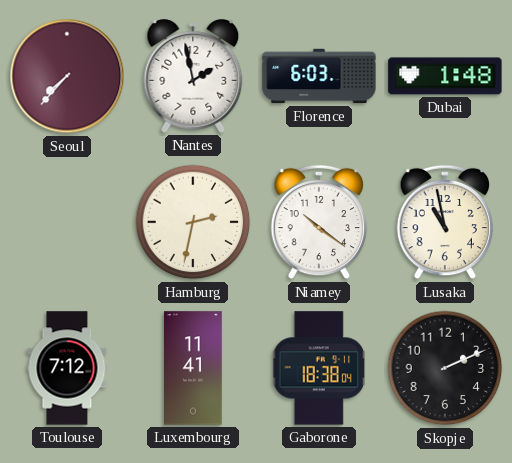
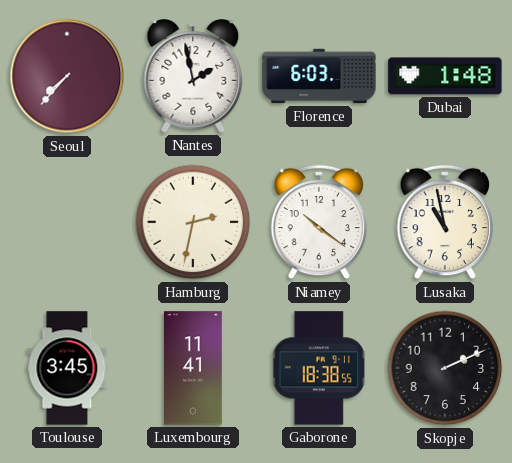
Toulouse: 7:12 -> 3:45
Gaborone: 18:38:04 -> 18:38:55
